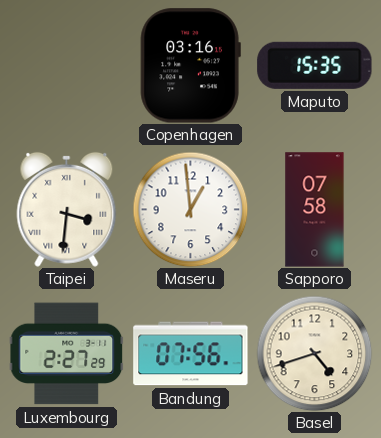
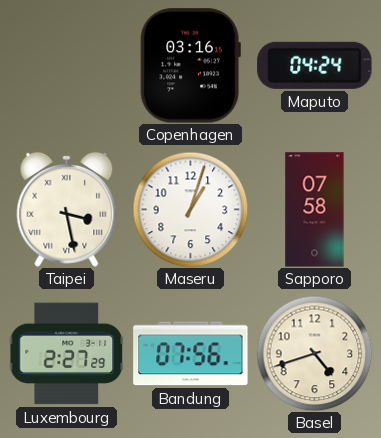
Maputo: 15:35 -> 04:24
Taipei: 3:31 -> 3:28
Maseru: 12:59 -> 1:03
